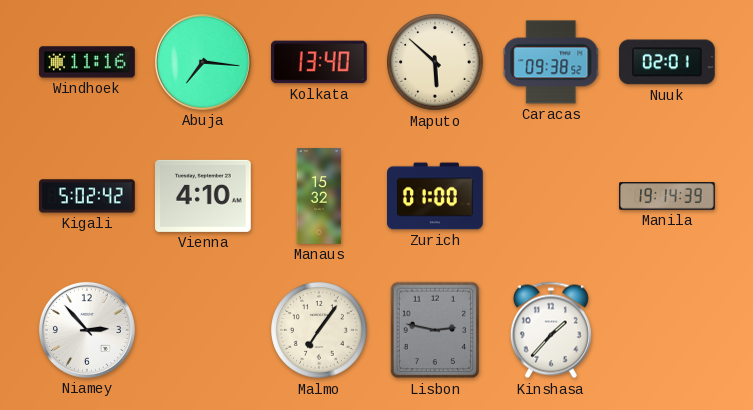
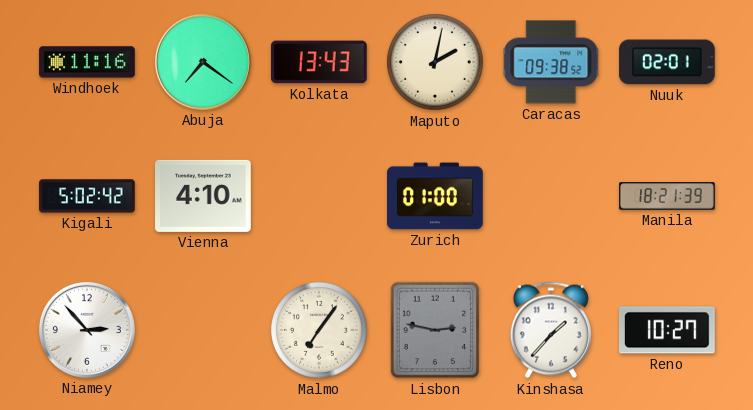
Abuja: 7:16 -> 7:21
Kolkata: 13:40 -> 13:43
Maputo: 5:52 -> 2:02
Manaus: 15:32 -> none
Manila: 19:14 -> 18:21
Reno: none -> 10:27
